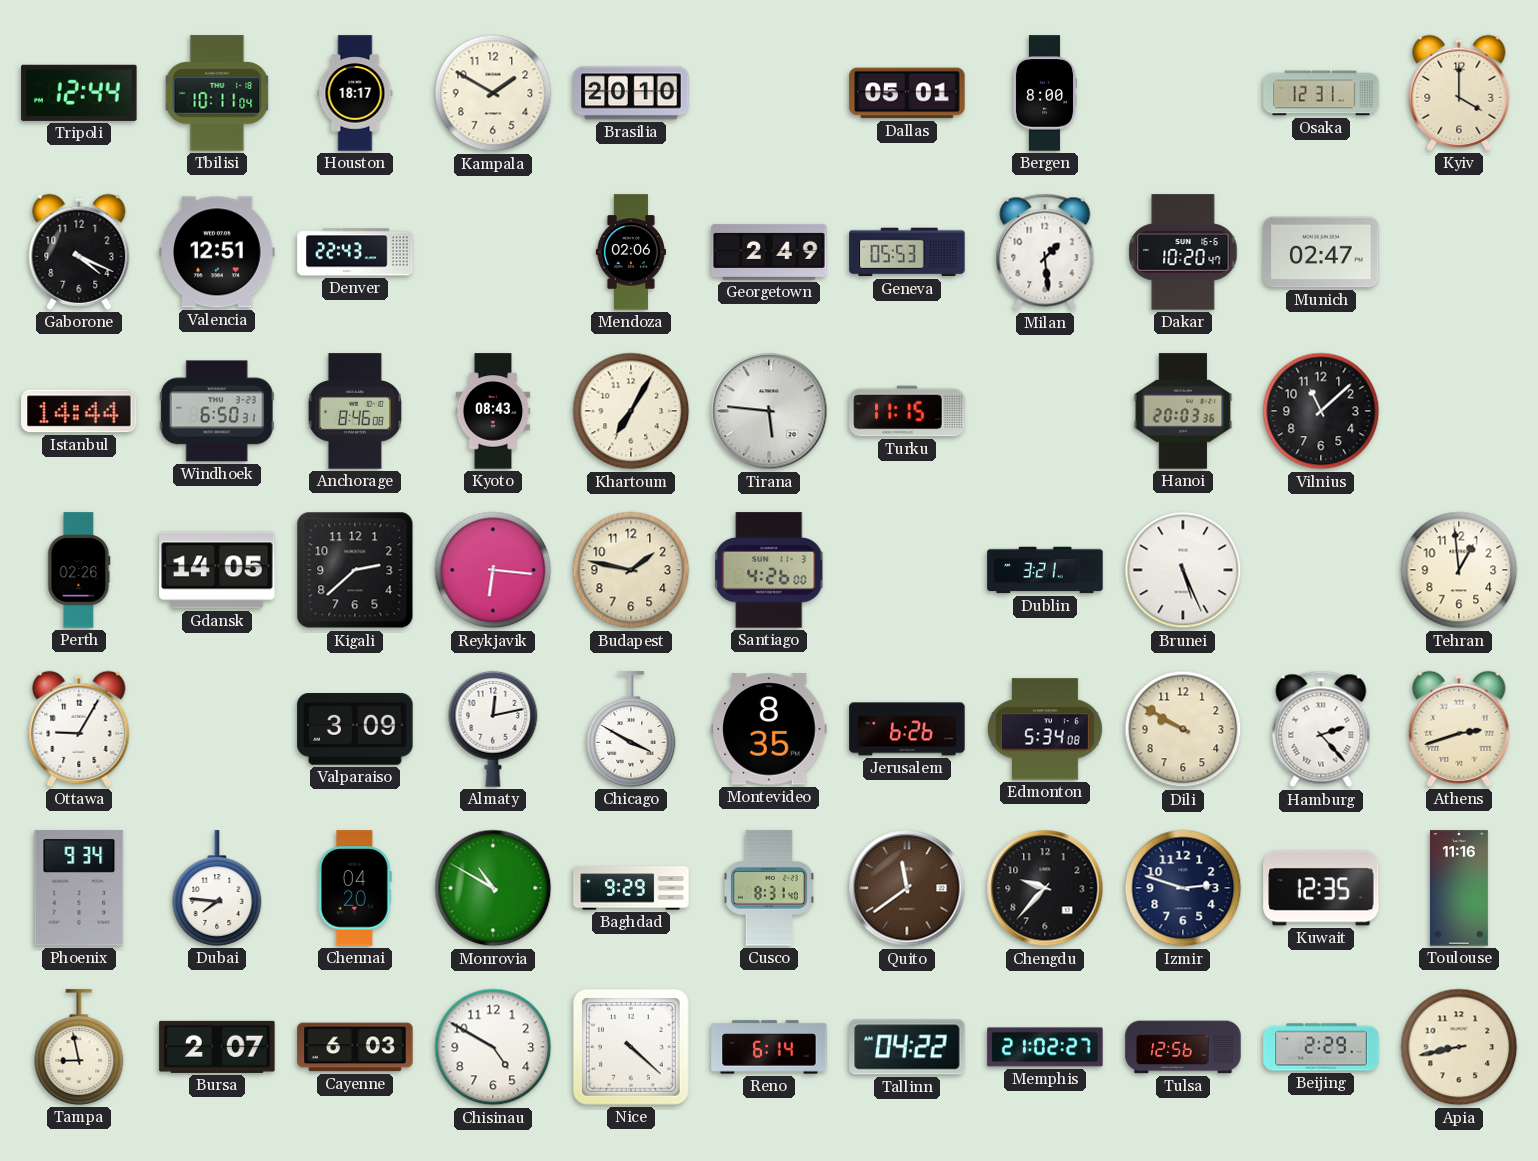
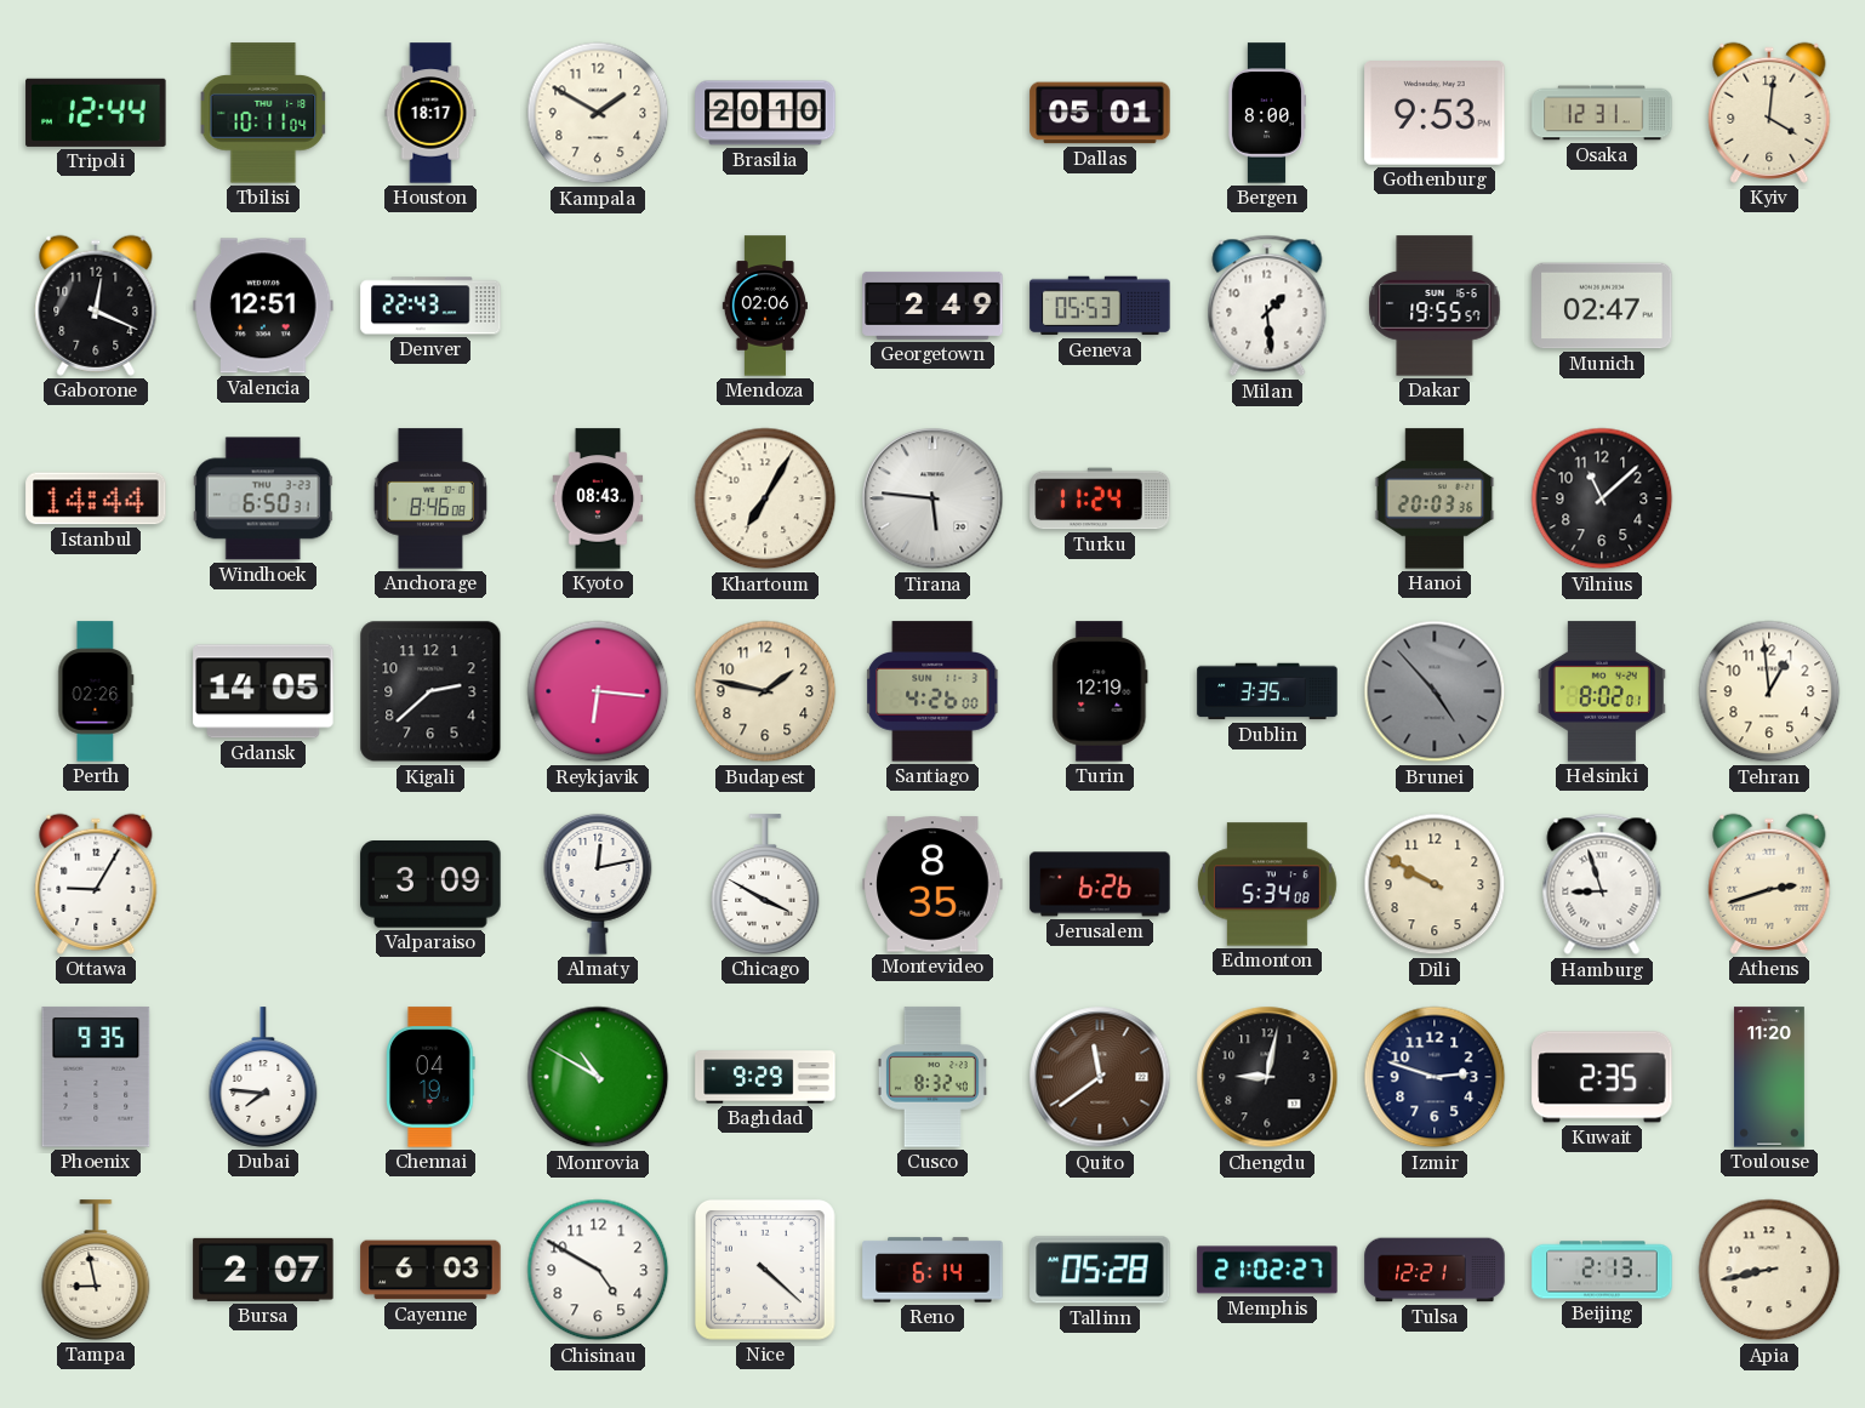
Gothenburg: none -> 9:53
Kyiv: 4:00 -> 4:01
Gaborone: 4:19 -> 12:19
Dakar: 10:20 -> 19:55
Turku: 11:15 -> 11:24
Turin: none -> 12:19
Dublin: 3:21 -> 3:35
Brunei: 5:26 -> 4:53
Brunei dial: white -> grey
Helsinki: none -> 8:02
Hamburg: 2:23 -> 8:57
Phoenix: 9:34 -> 9:35
Chennai: 04:20 -> 04:19
Cusco: 8:31 -> 8:32
Chengdu: 9:37 -> 9:02
Kuwait: 12:35 -> 2:35
Toulouse: 11:16 -> 11:20
Tallinn: 04:22 -> 05:28
Tulsa: 12:56 -> 12:21
Beijing: 2:29 -> 2:13
